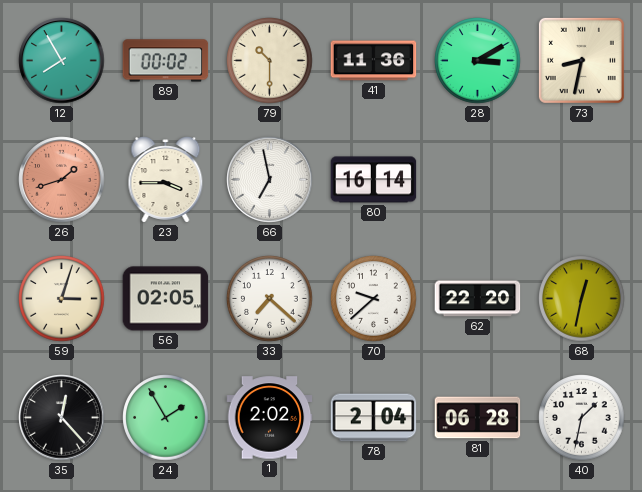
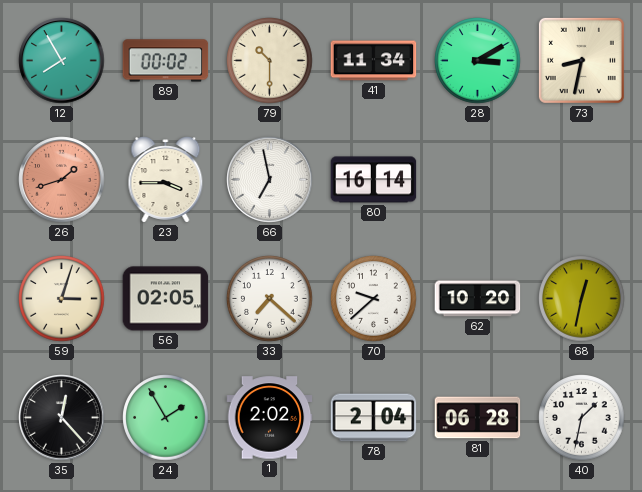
41: 11:36 -> 11:34
62: 22:20 -> 10:20
